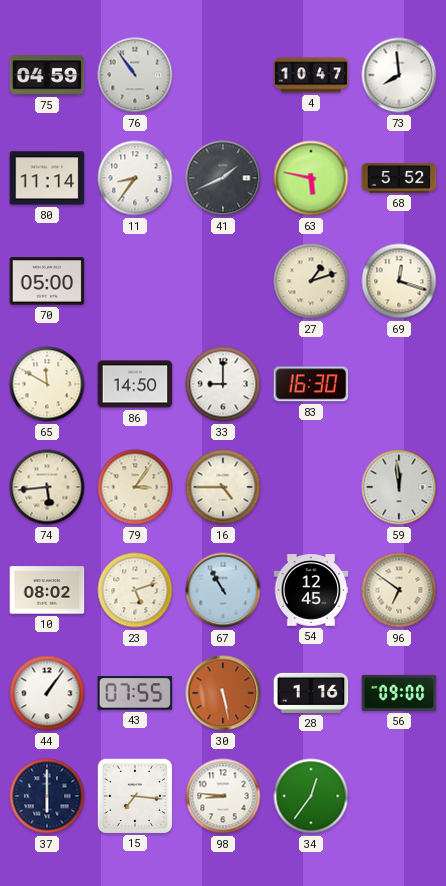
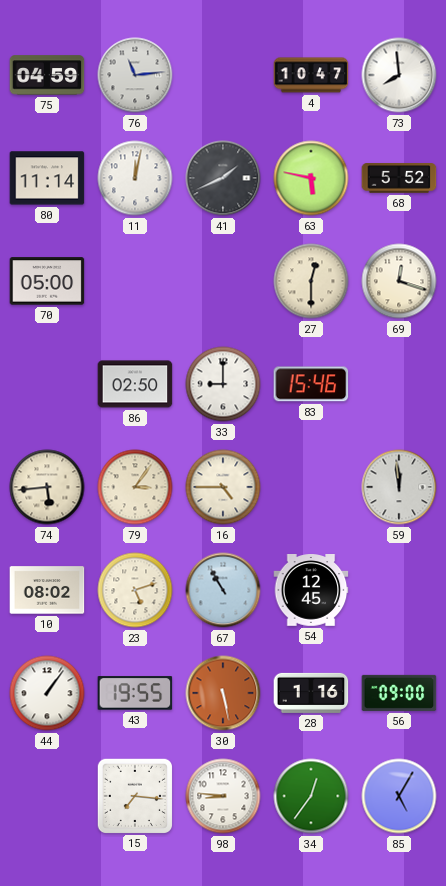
76: 10:54 -> 11:14
11: 8:36 -> 12:02
27: 1:12 -> 12:30
65: 11:50 -> none
86: 14:50 -> 02:50
83: 16:30 -> 15:46
96: 6:51 -> none
43: 07:55 -> 19:55
37: 6:00 -> none
85: none -> 5:05
